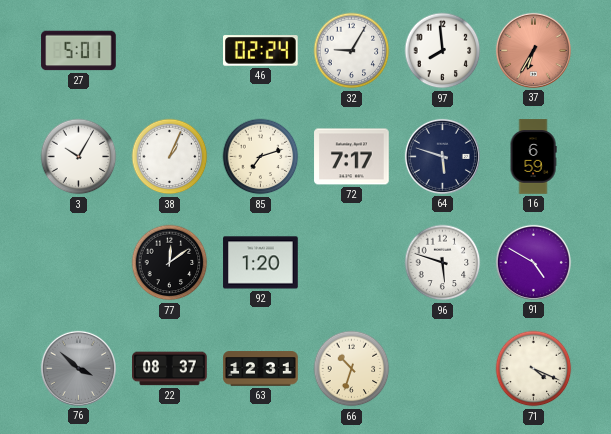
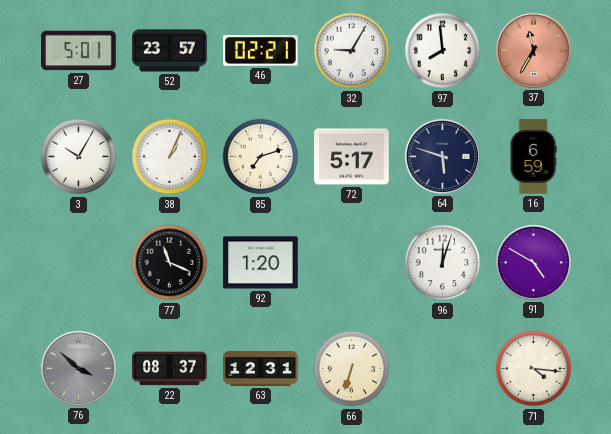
52: none -> 23:57
46: 02:24 -> 02:21
37: 6:35 -> 11:35
72: 7:17 -> 5:17
77: 12:09 -> 11:19
96: 5:48 -> 12:03
66: 10:33 -> 6:33
71: 4:19 -> 4:16
